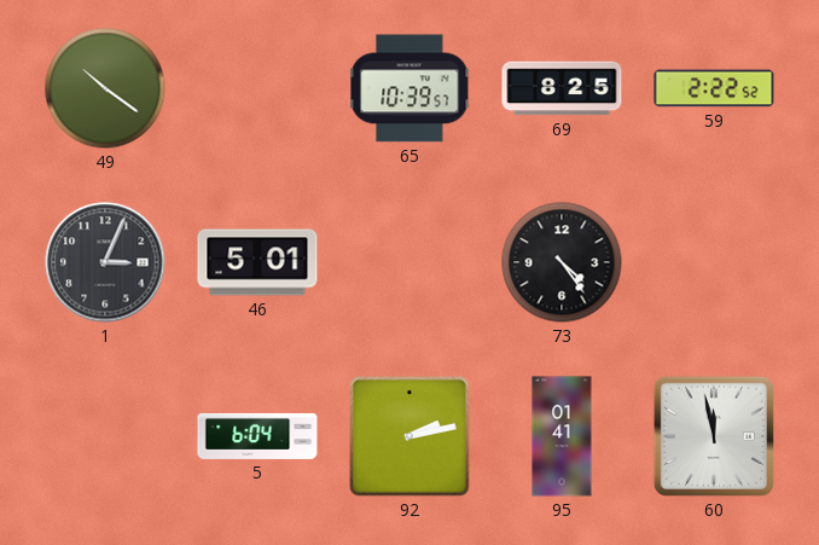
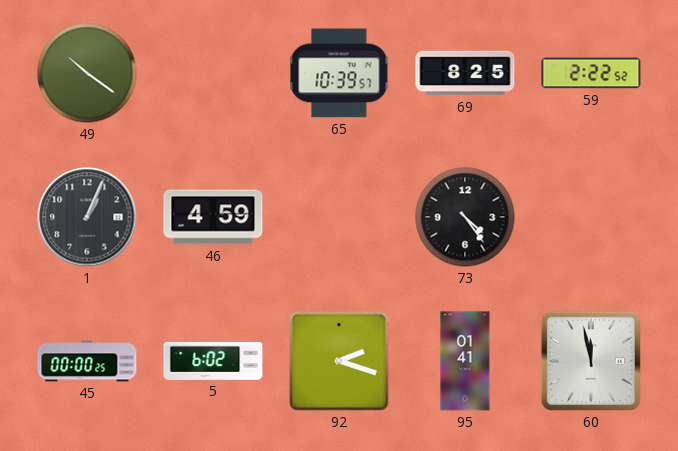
1: 3:04 -> 1:04
46: 5:01 -> 4:59
45: none -> 00:00
5: 6:04 -> 6:02
92: 2:13 -> 2:18
